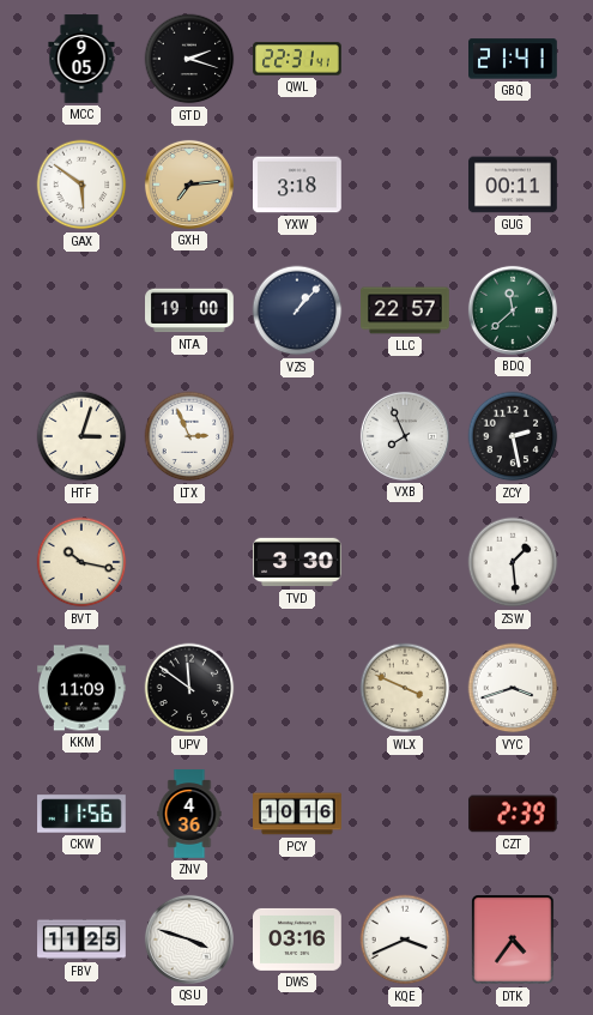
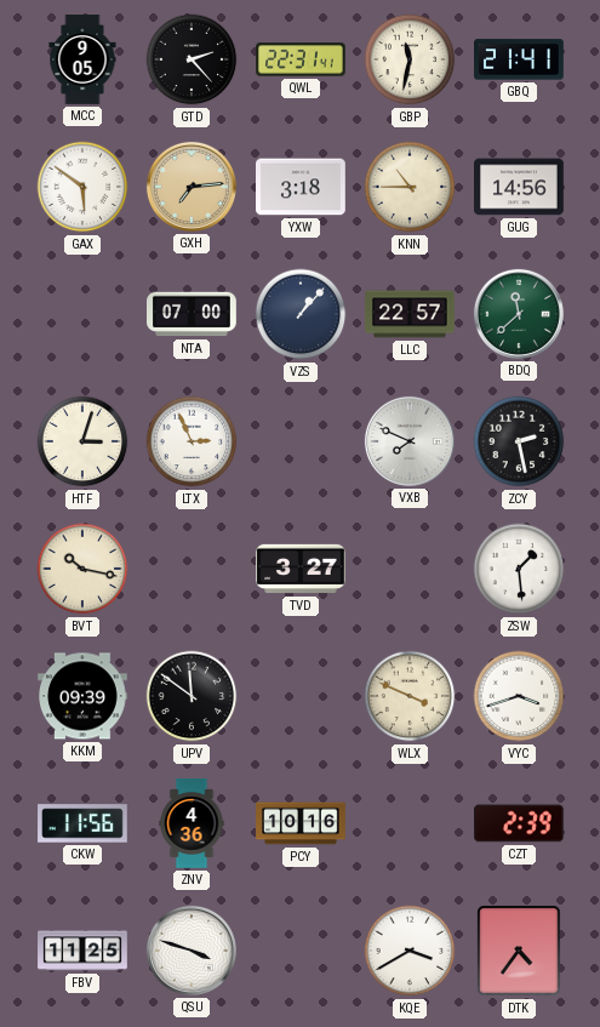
GTD: 2:18 -> 2:23
GBP: none -> 11:32
KNN: none -> 10:45
GUG: 00:11 -> 14:56
NTA: 19:00 -> 07:00
VXB: 7:56 -> 7:49
TVD: 3:30 -> 3:27
KKM: 11:09 -> 09:39
DWS: 03:16 -> none
KQE: 3:41 -> 3:40
